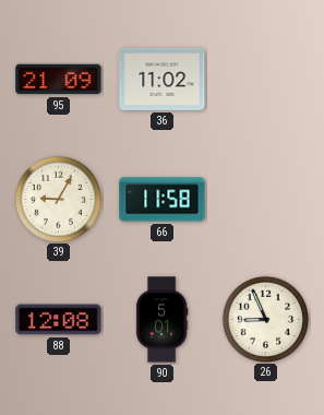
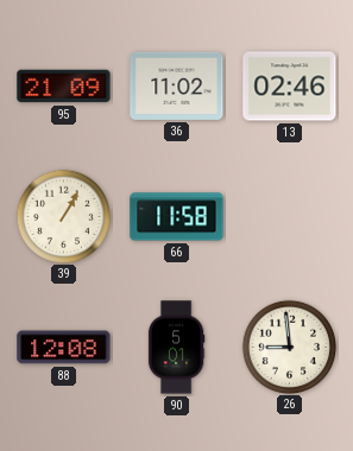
13: none -> 02:46
39: 9:05 -> 1:05
26: 8:56 -> 8:59
